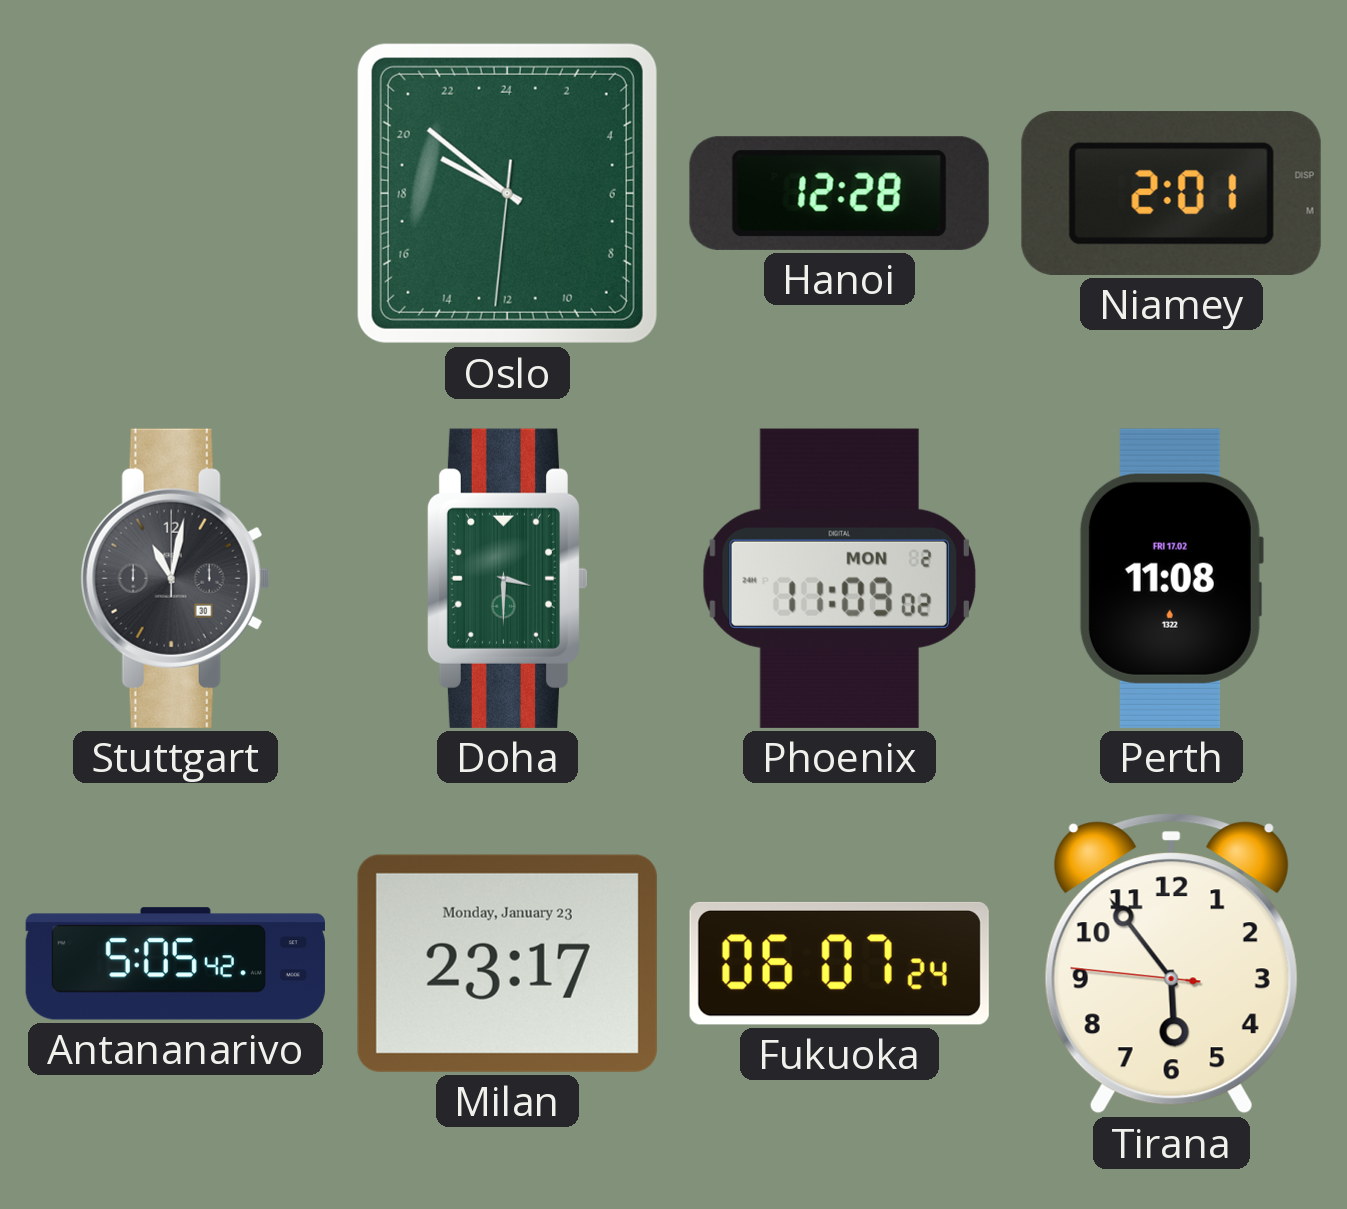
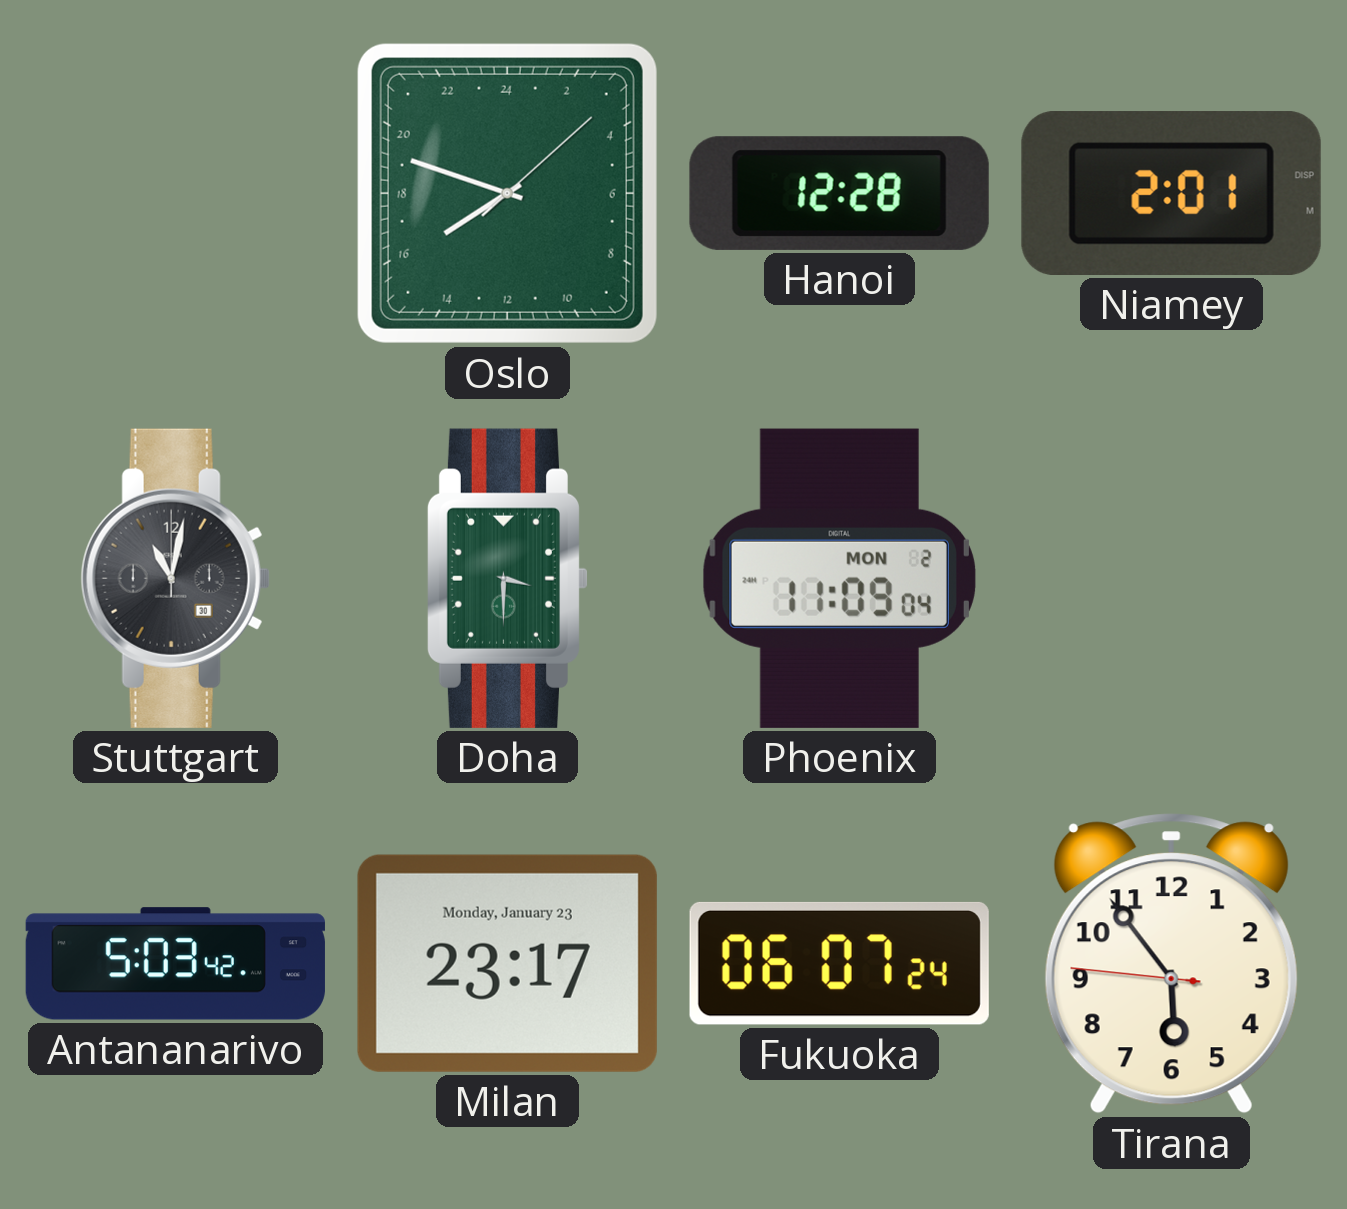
Oslo: 19:51 -> 15:48
Phoenix: 11:09:02 -> 11:09:04
Perth: 11:08 -> none
Antananarivo: 5:05 -> 5:03
